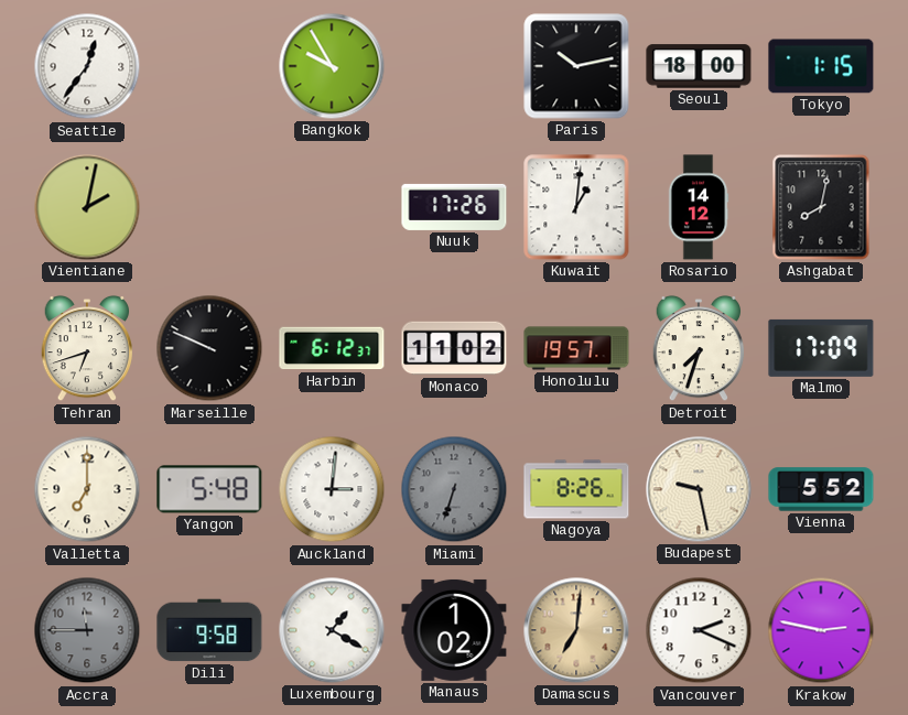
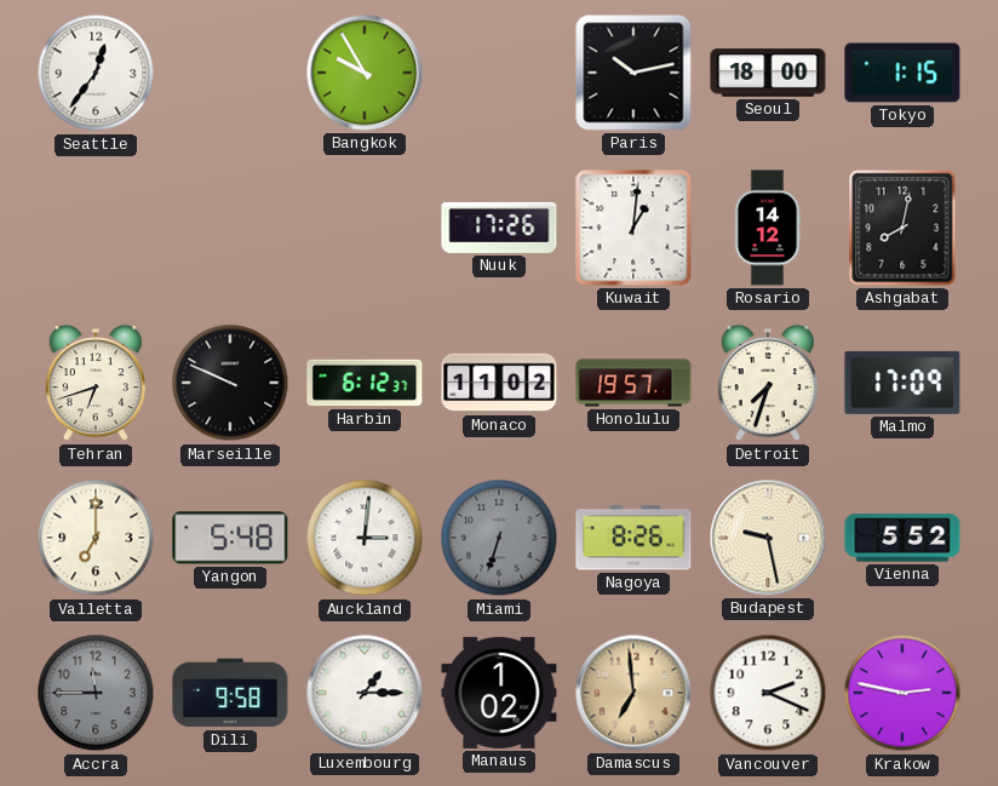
Vientiane: 2:02 -> none
Luxembourg: 1:20 -> 1:15
Damascus: 7:01 -> 6:59
